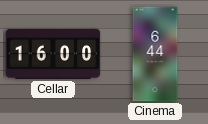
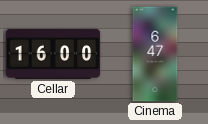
Cinema: 6:44 -> 6:47
